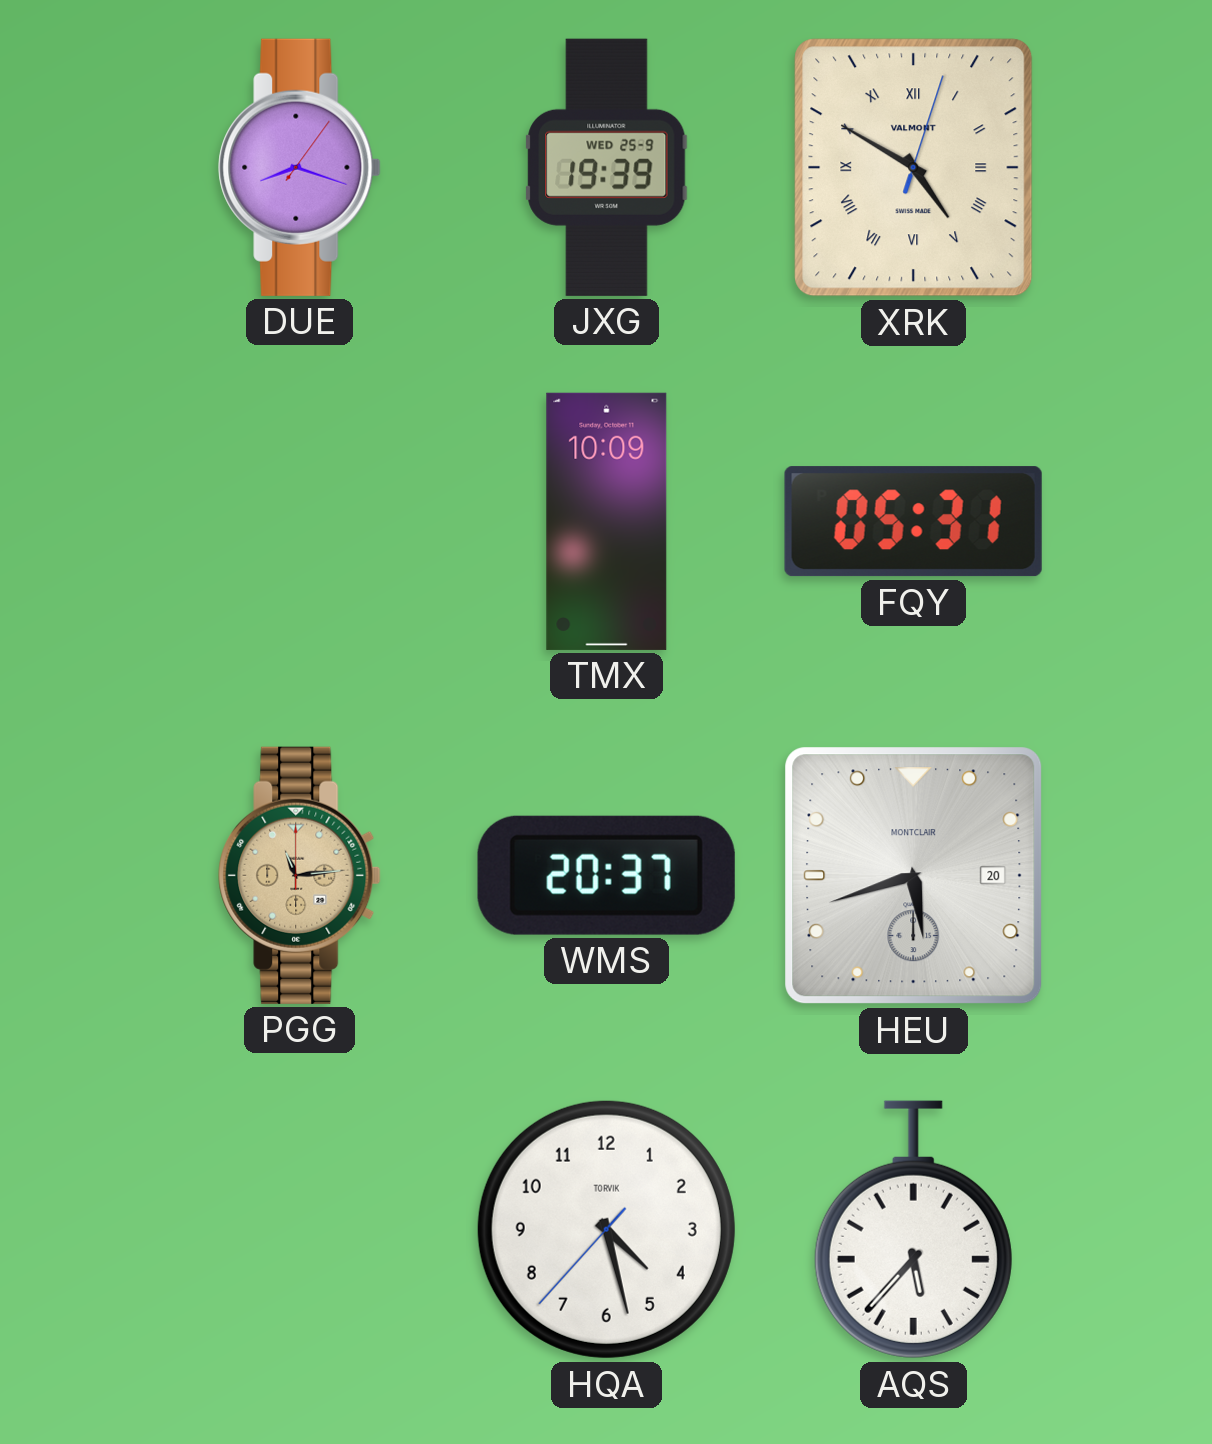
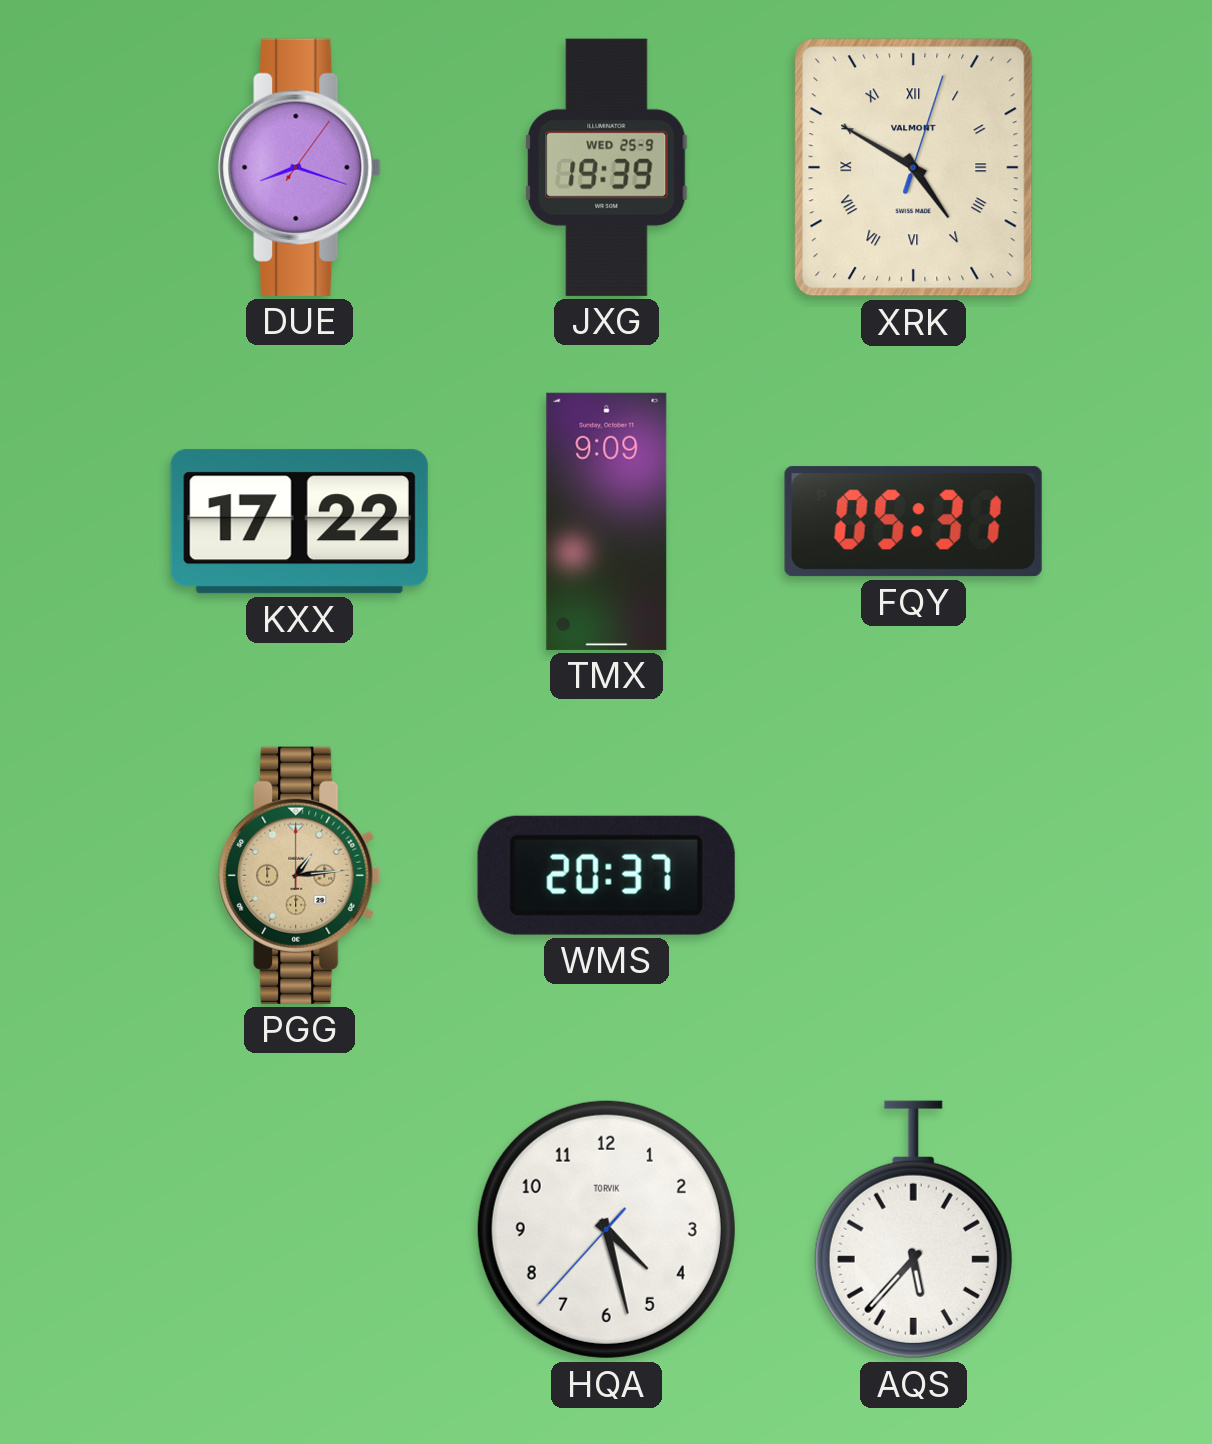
KXX: none -> 17:22
TMX: 10:09 -> 9:09
PGG: 11:14 -> 1:14
HEU: 5:42 -> none
